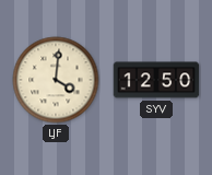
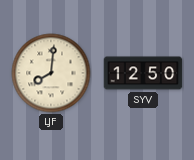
LJF: 4:01 -> 8:01
